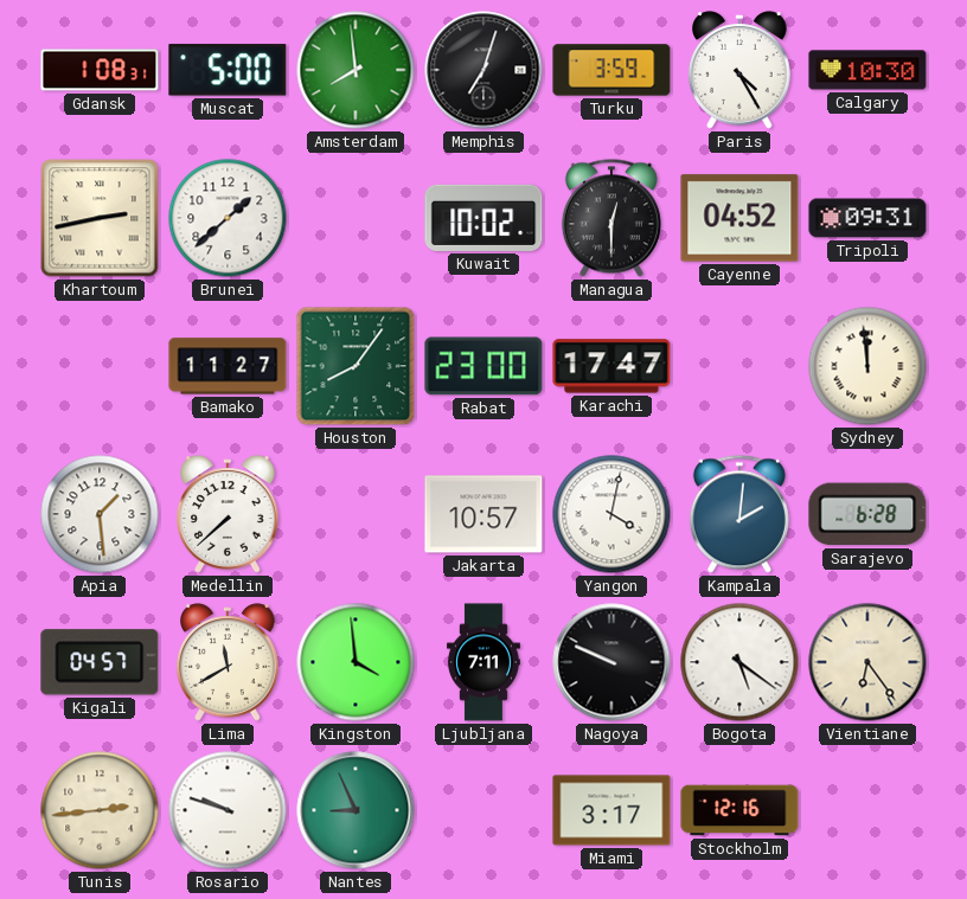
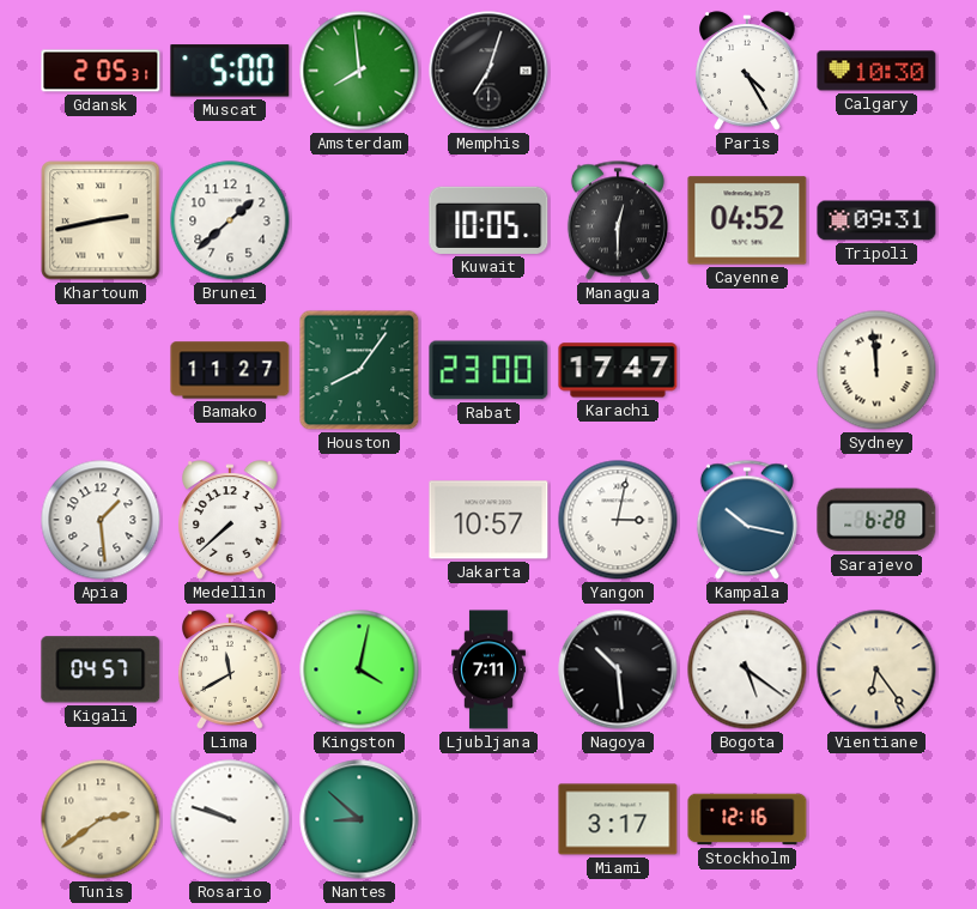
Gdansk: 1:08 -> 2:05
Turku: 3:59 -> none
Kuwait: 10:02 -> 10:05
Yangon: 4:02 -> 3:02
Kampala: 2:01 -> 10:17
Kingston: 3:59 -> 4:02
Nagoya: 9:49 -> 10:29
Tunis: 2:44 -> 2:39
Nantes: 8:56 -> 8:52
